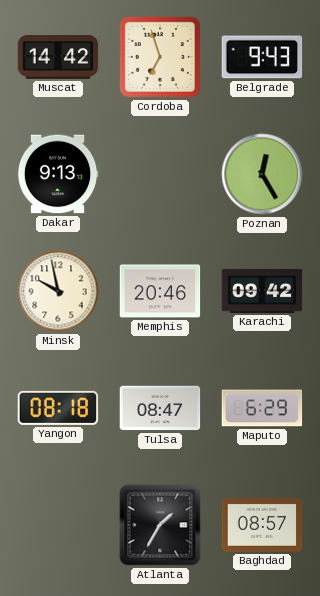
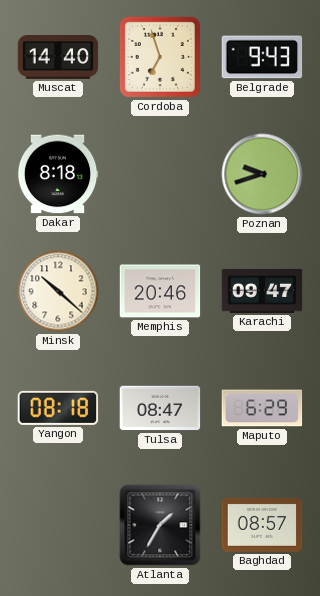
Muscat: 14:42 -> 14:40
Dakar: 9:13 -> 8:18
Poznan: 12:25 -> 9:42
Minsk: 9:58 -> 10:22
Karachi: 09:42 -> 09:47
